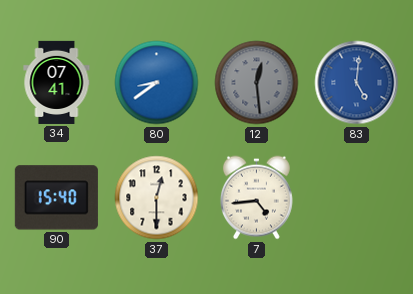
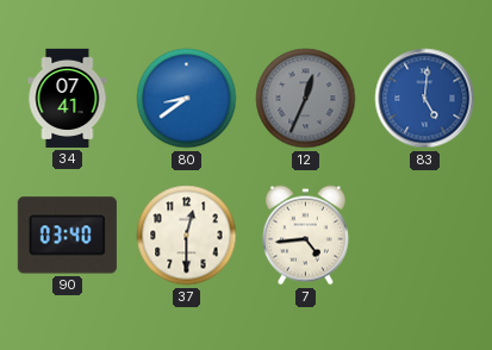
12: 12:29 -> 12:34
90: 15:40 -> 03:40
